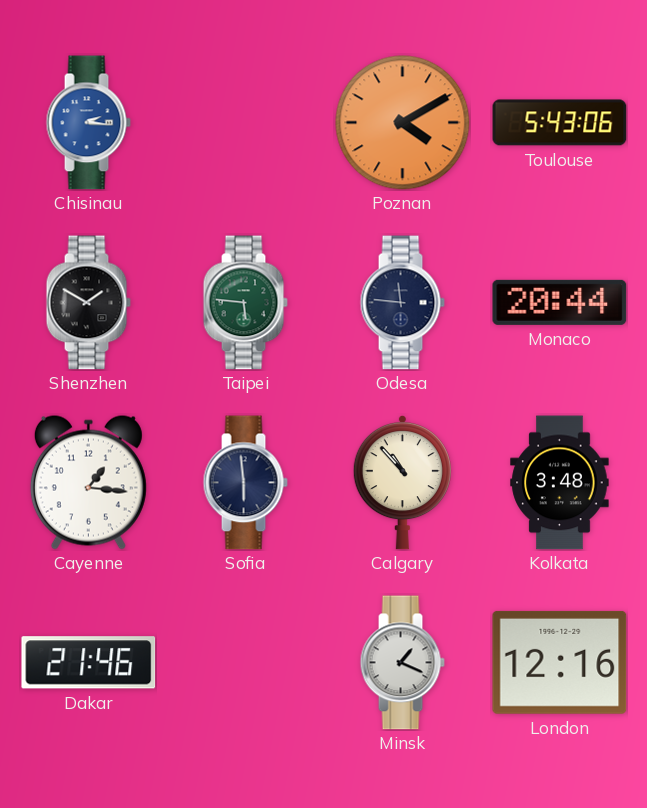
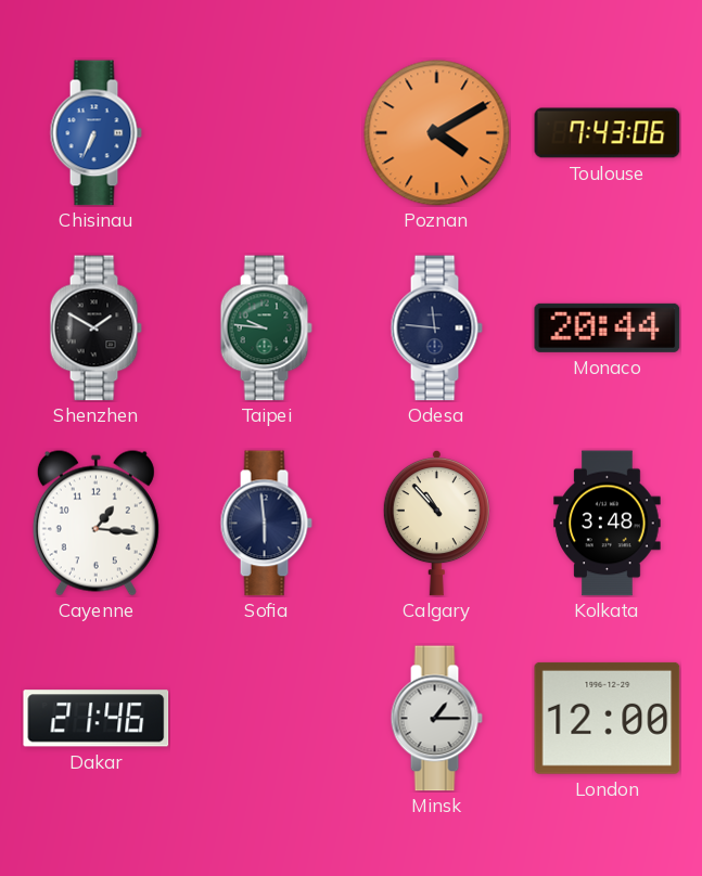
Chisinau: 2:16 -> 6:34
Toulouse: 5:43 -> 7:43
Taipei: 5:46 -> 9:46
Minsk: 1:19 -> 1:15
London: 12:16 -> 12:00
